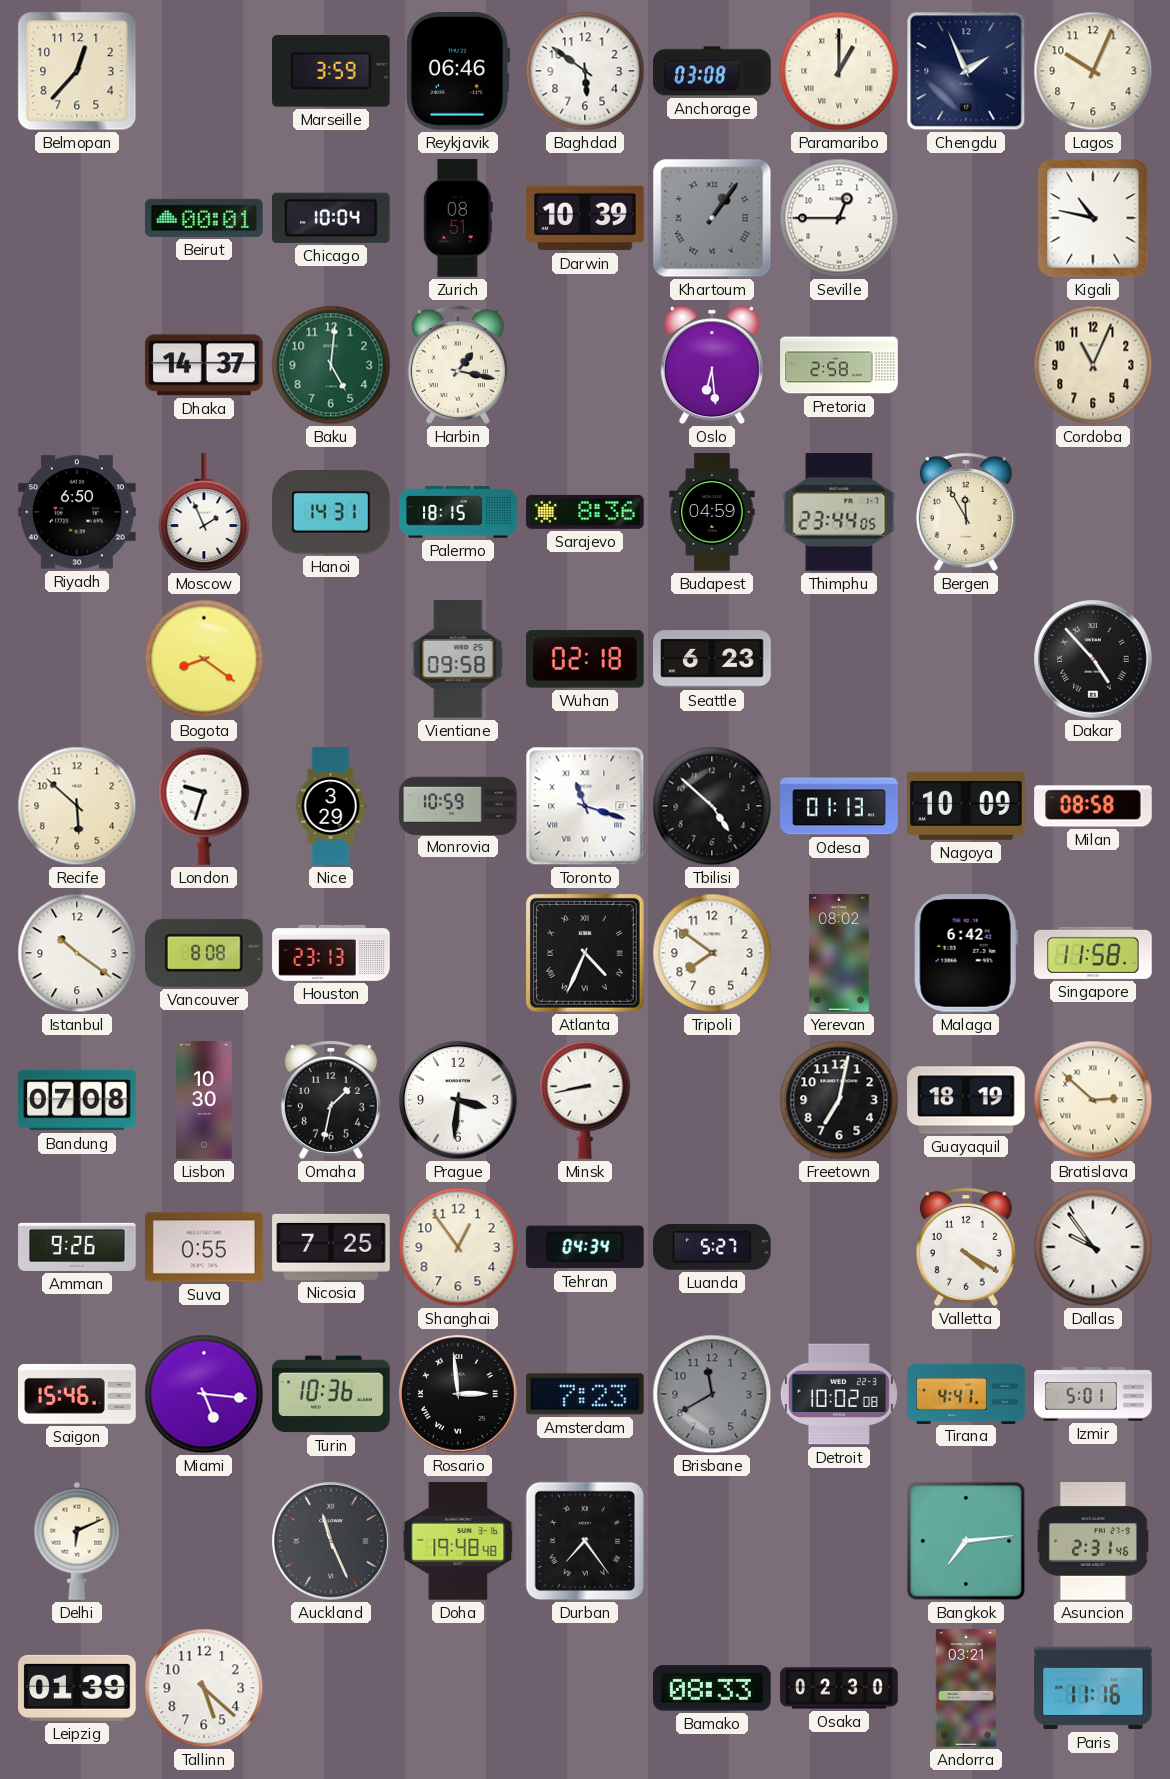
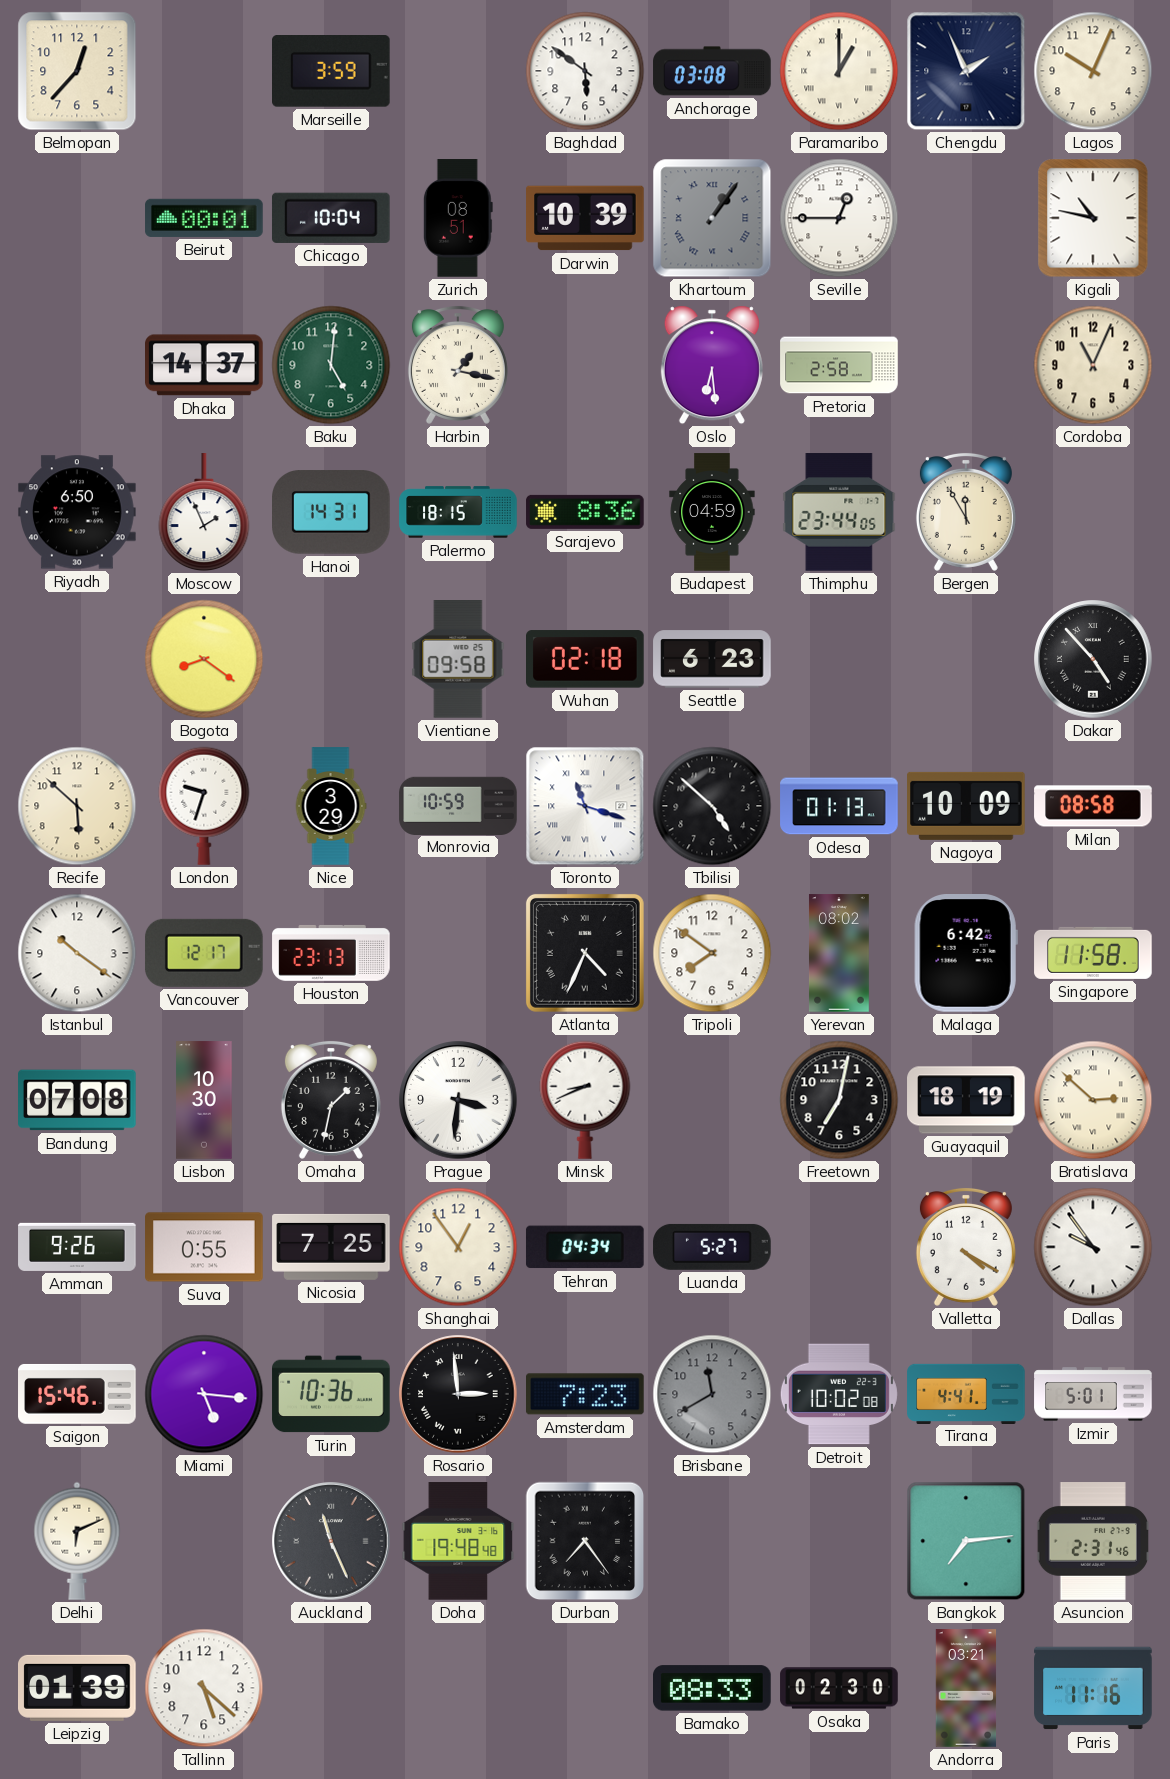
Reykjavik: 06:46 -> none
Vancouver: 8:08 -> 12:17
Minsk: 8:43 -> 8:41
